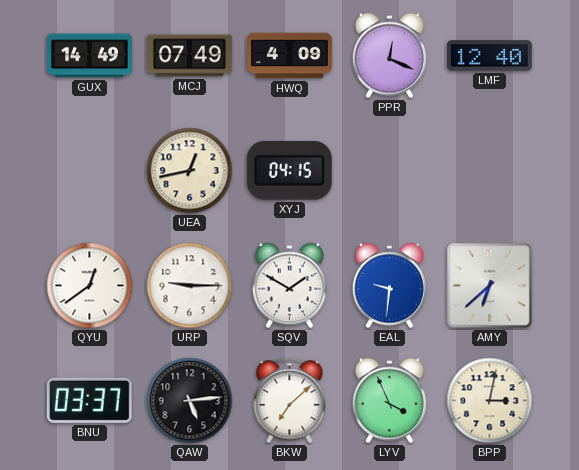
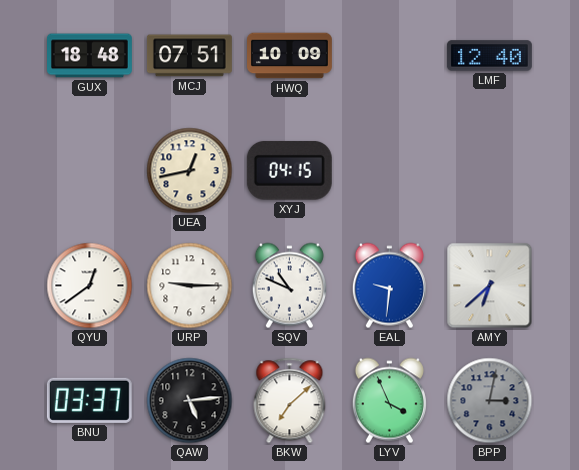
GUX: 14:49 -> 18:48
MCJ: 07:49 -> 07:51
HWQ: 4:09 -> 10:09
PPR: 12:19 -> none
SQV: 1:50 -> 10:49
BPP dial: cream -> grey
